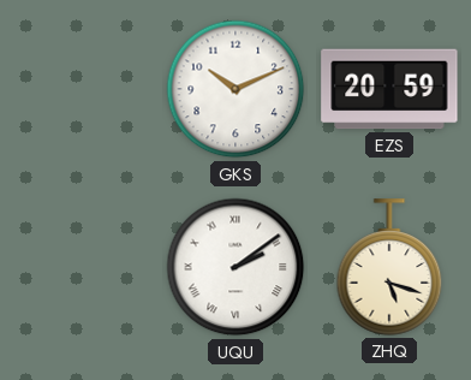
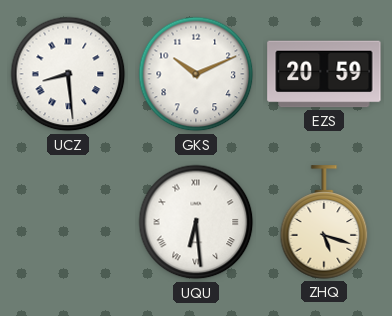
UCZ: none -> 8:29
UQU: 2:09 -> 6:29
